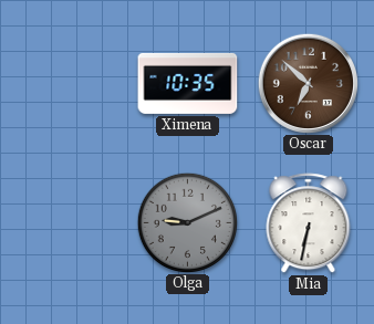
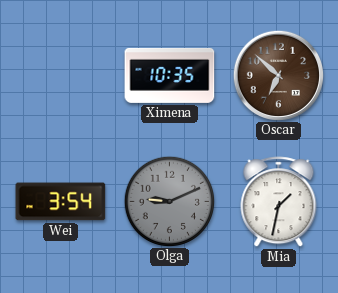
Wei: none -> 3:54
Mia: 6:32 -> 1:32
